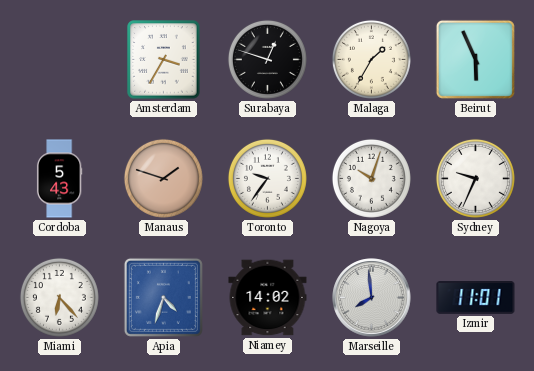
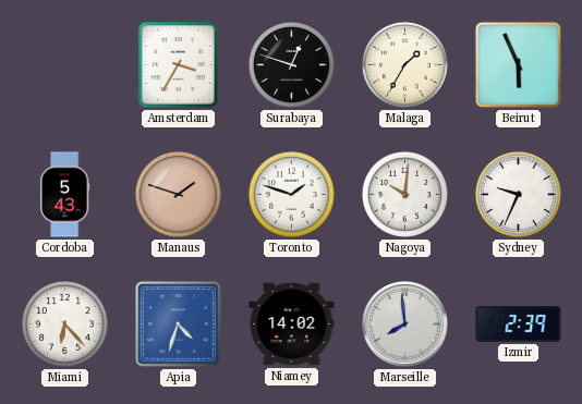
Toronto: 9:36 -> 1:48
Nagoya: 10:03 -> 10:01
Izmir: 11:01 -> 2:39
